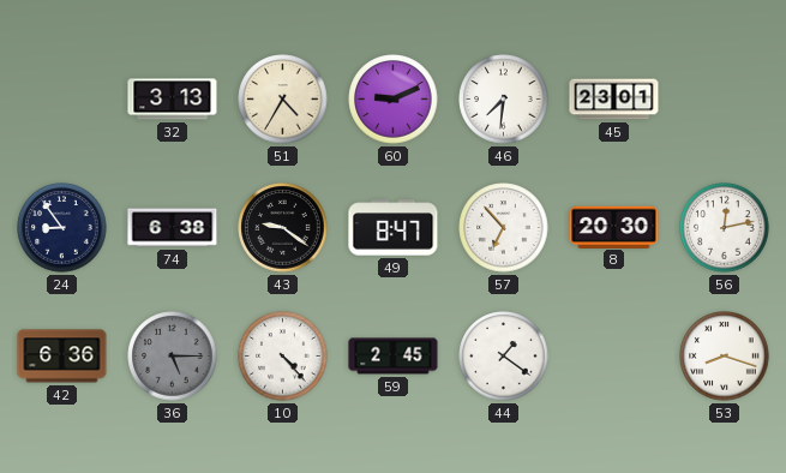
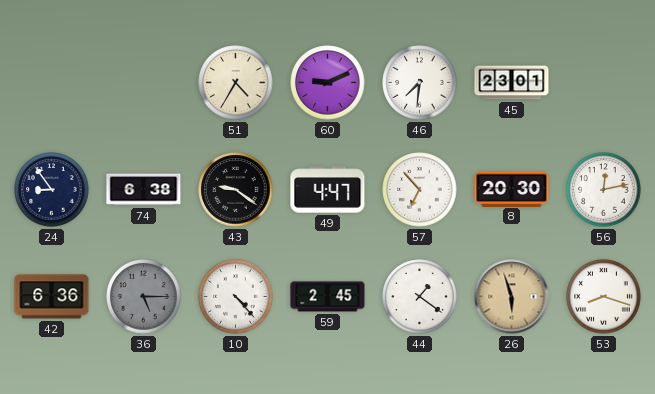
32: 3:13 -> none
49: 8:47 -> 4:47
26: none -> 5:57
